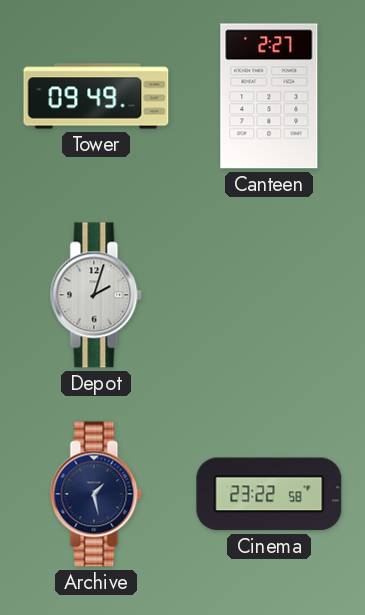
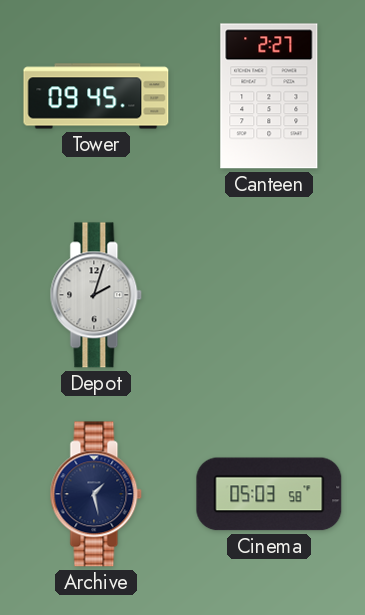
Tower: 09:49 -> 09:45
Cinema: 23:22 -> 05:03
